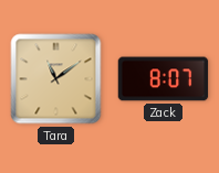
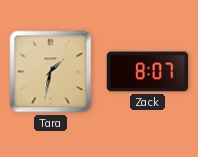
Tara: 11:09 -> 1:32
